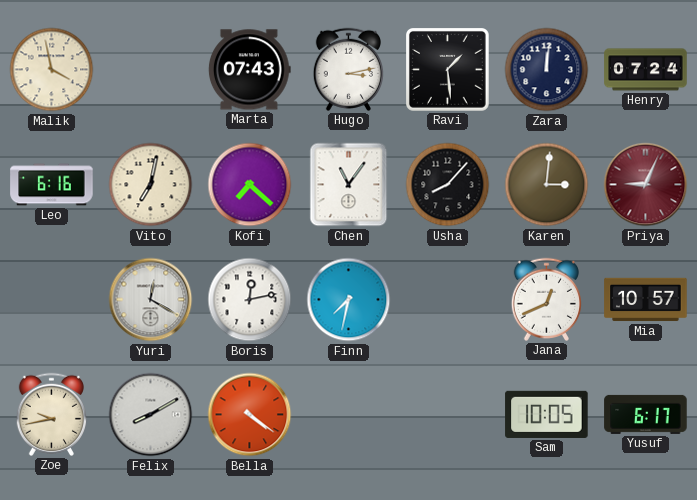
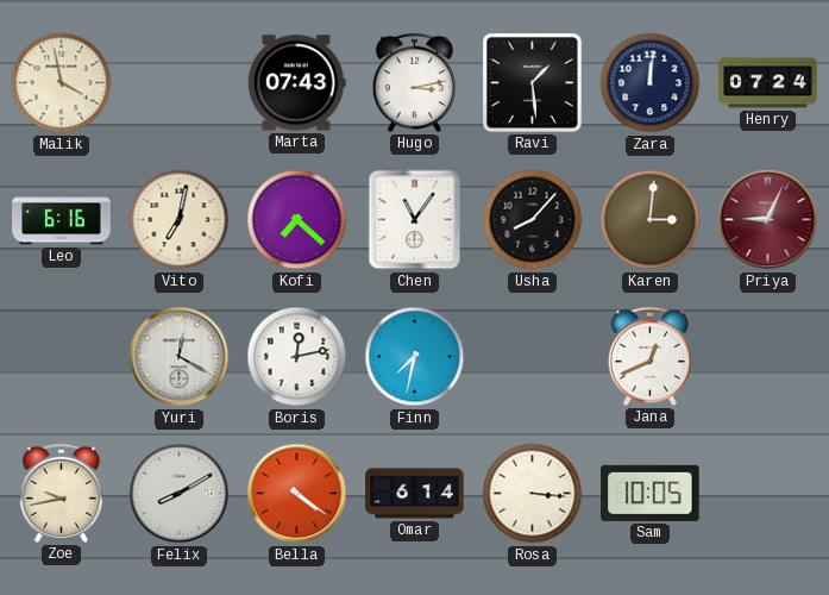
Mia: 10:57 -> none
Omar: none -> 6:14
Rosa: none -> 3:16
Yusuf: 6:17 -> none
